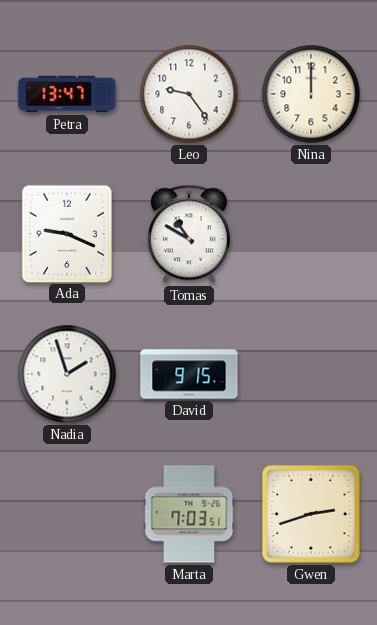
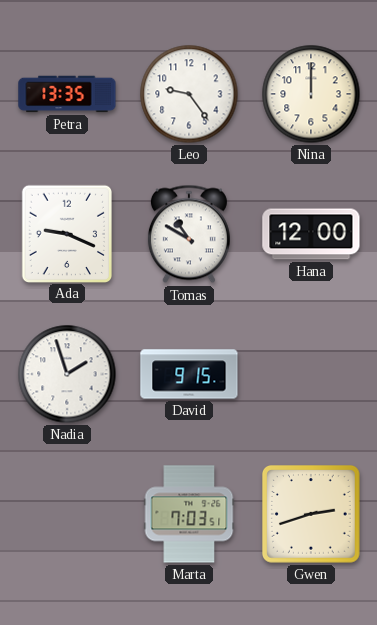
Petra: 13:47 -> 13:35
Hana: none -> 12:00
